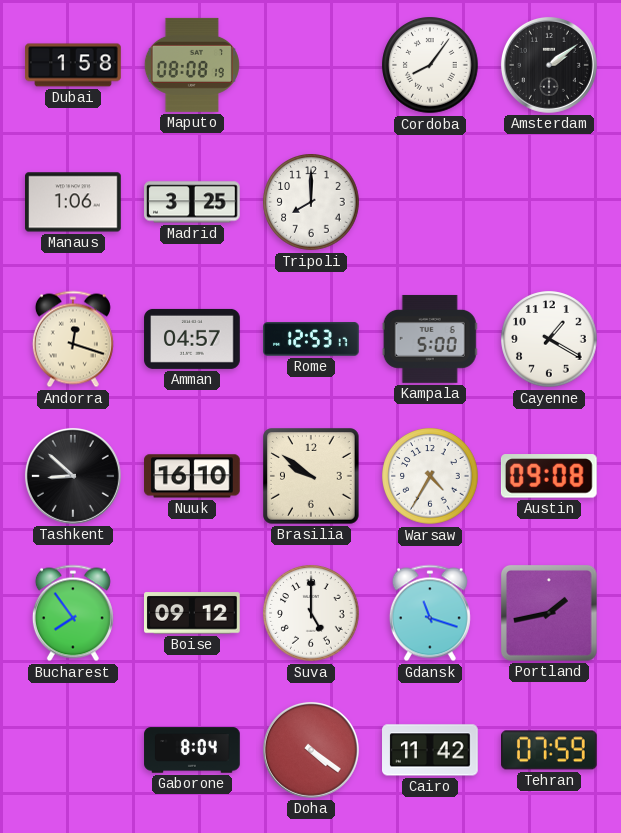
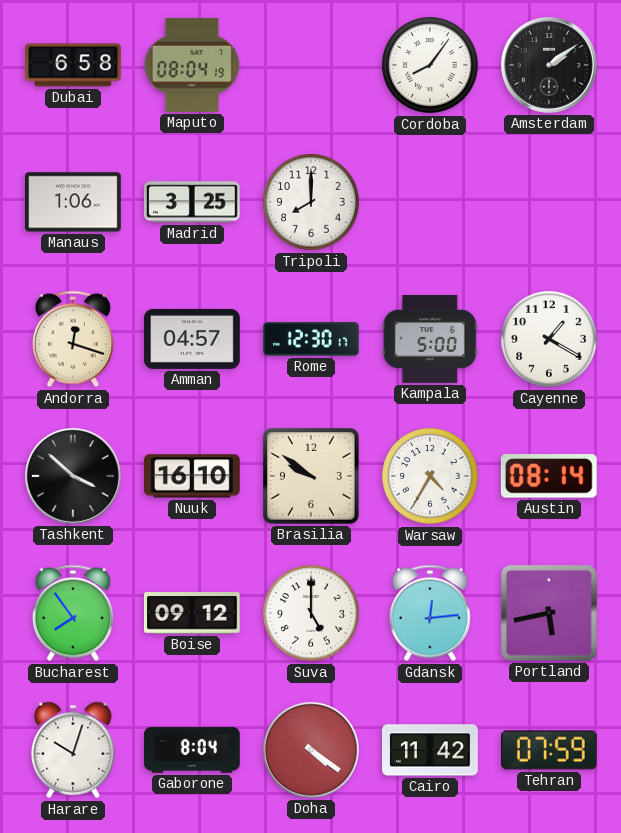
Dubai: 1:58 -> 6:58
Maputo: 08:08 -> 08:04
Rome: 12:53 -> 12:30
Tashkent: 8:52 -> 3:52
Austin: 09:08 -> 08:14
Gdansk: 11:18 -> 12:14
Portland: 1:43 -> 5:43
Harare: none -> 10:03
